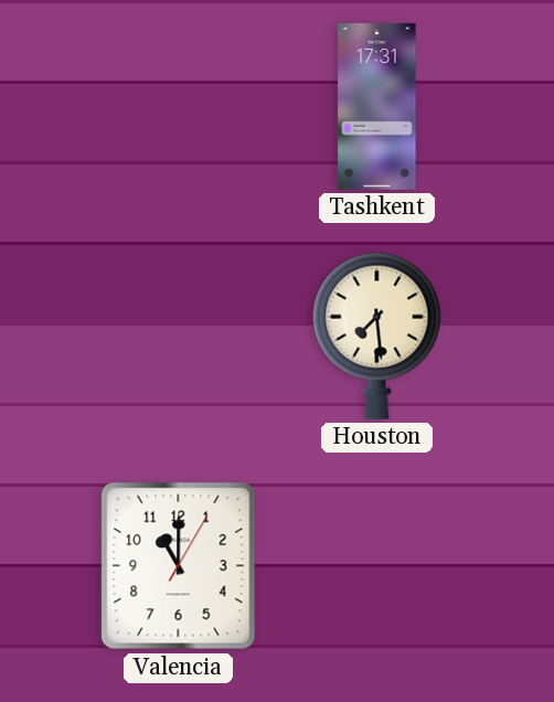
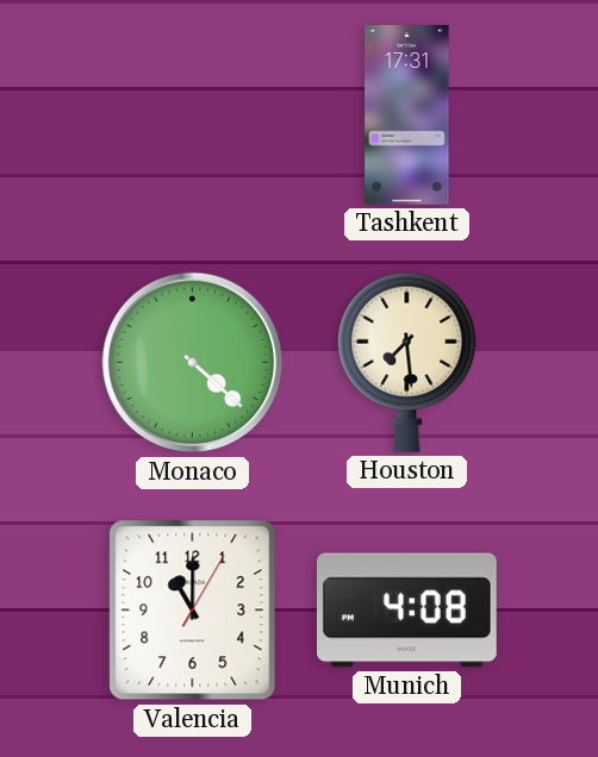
Monaco: none -> 4:22
Munich: none -> 4:08
